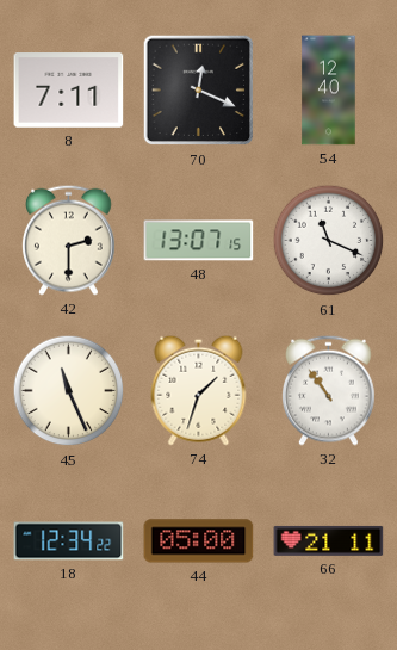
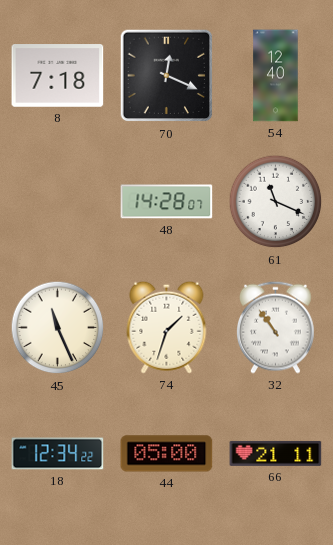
8: 7:11 -> 7:18
42: 2:30 -> none
48: 13:07 -> 14:28
